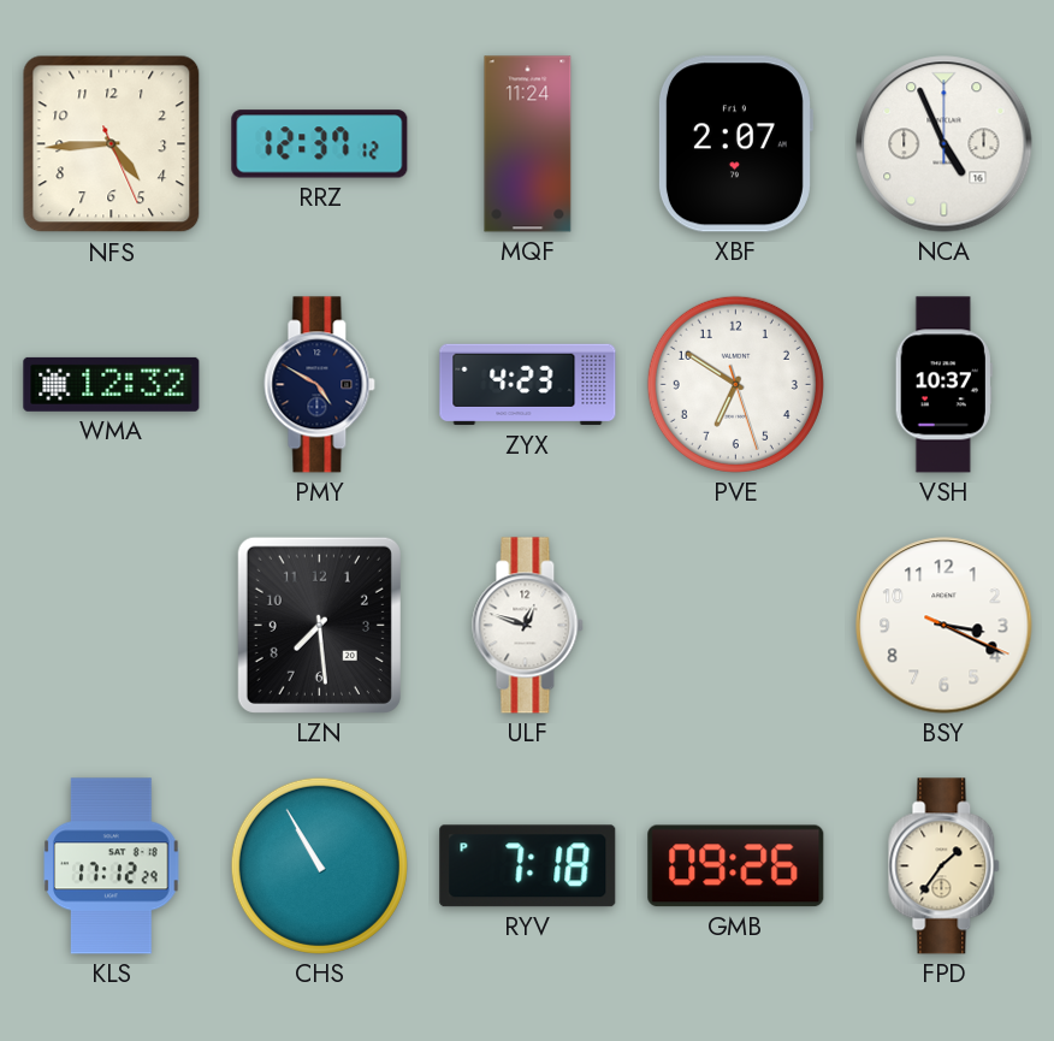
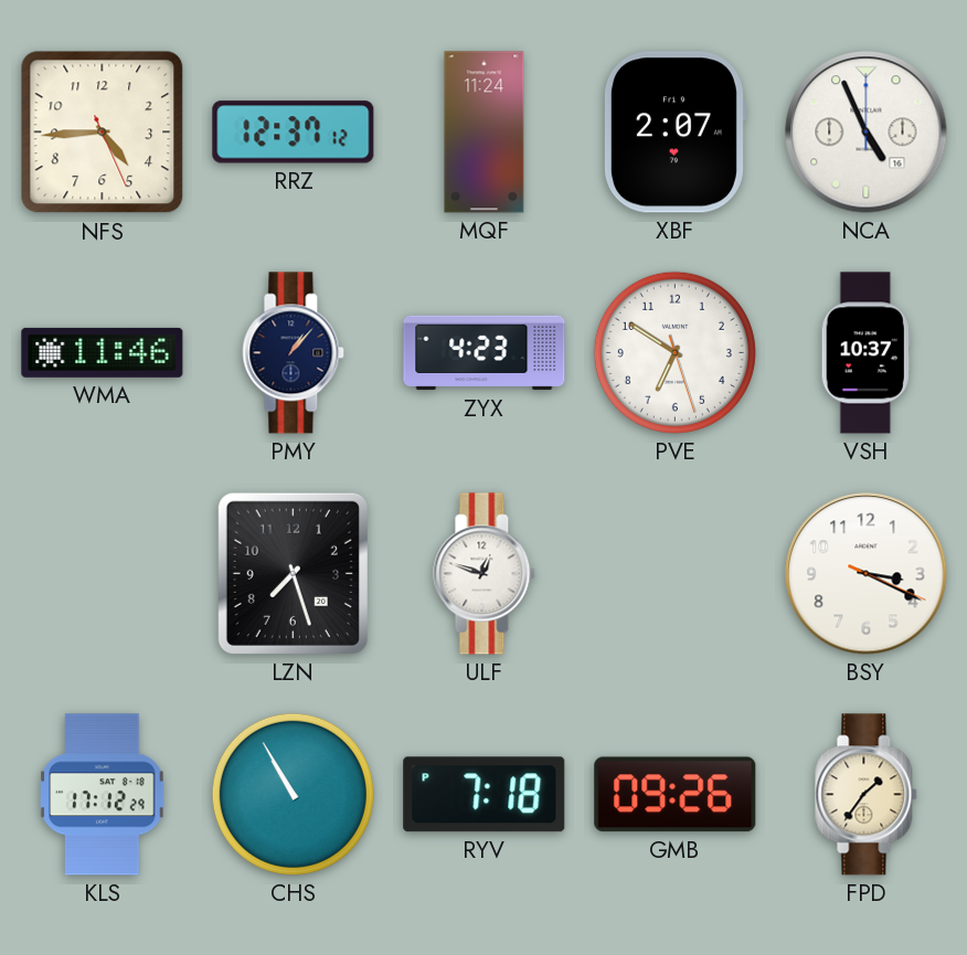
WMA: 12:32 -> 11:46
PMY: 4:50 -> 1:07
LZN: 7:29 -> 7:27
